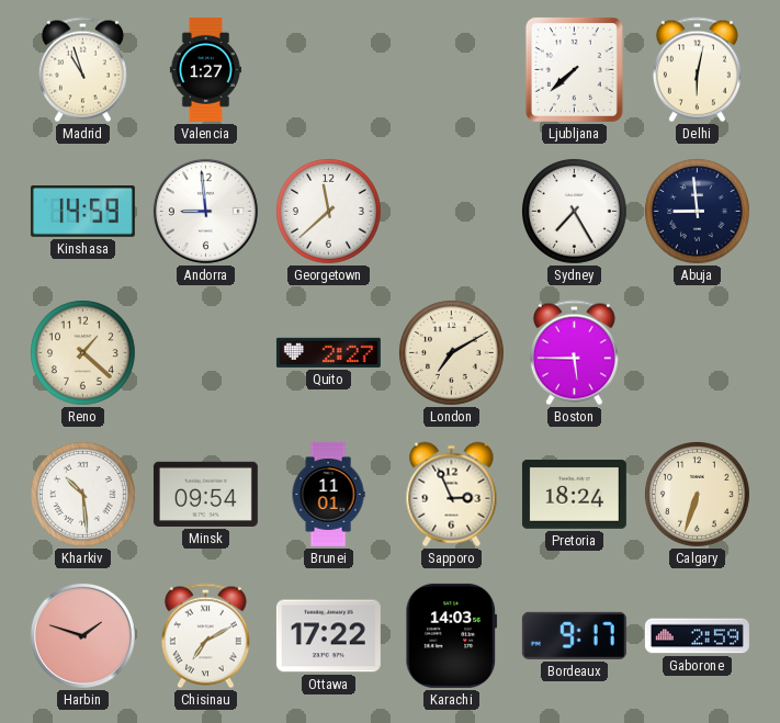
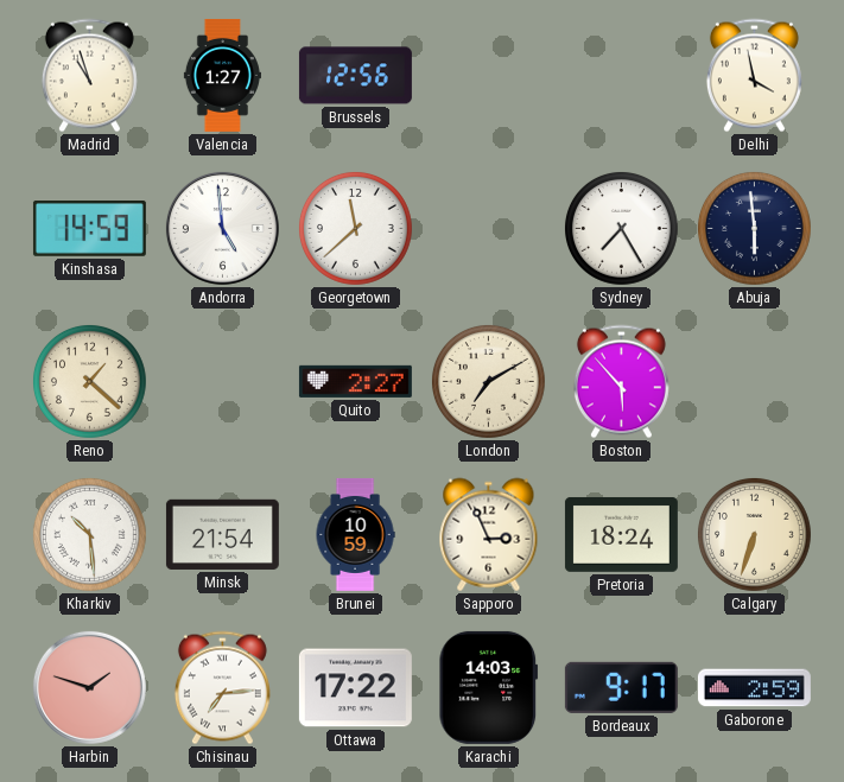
Brussels: none -> 12:56
Ljubljana: 7:38 -> none
Delhi: 6:02 -> 3:58
Andorra: 8:59 -> 4:59
Abuja: 8:59 -> 5:59
Boston: 5:45 -> 5:53
Minsk: 09:54 -> 21:54
Brunei: 11:01 -> 10:59
Chisinau: 7:10 -> 7:14
